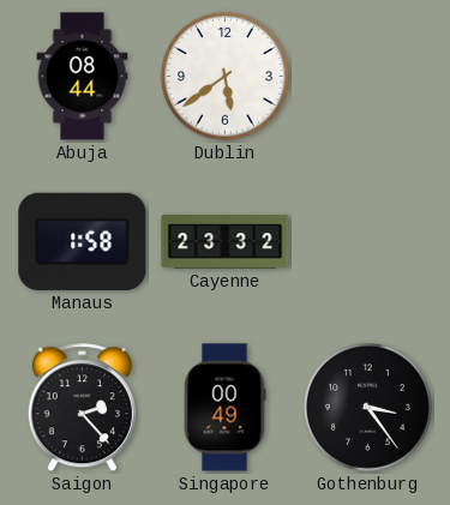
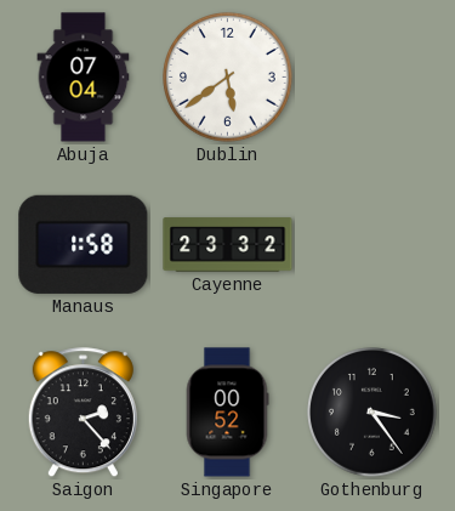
Abuja: 08:44 -> 07:04
Singapore: 00:49 -> 00:52
